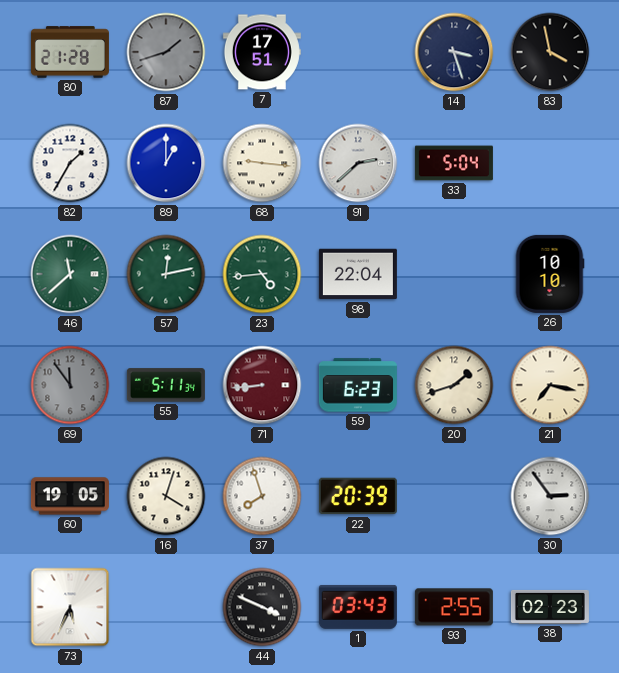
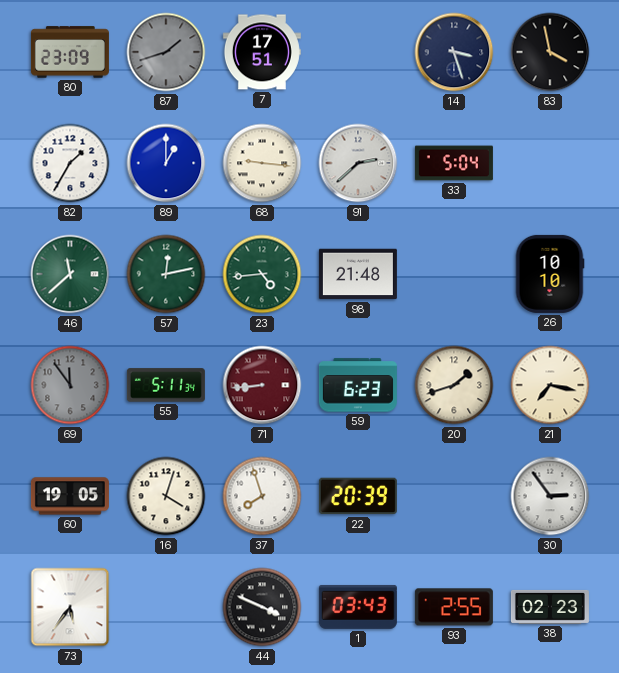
80: 21:28 -> 23:09
98: 22:04 -> 21:48
73: 5:34 -> 5:36
